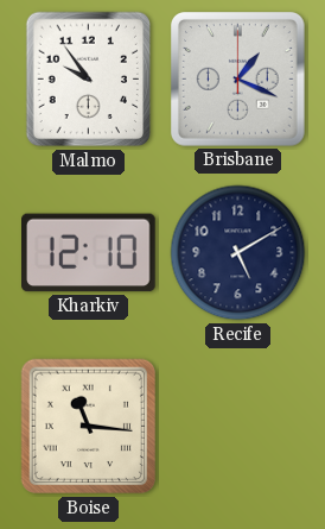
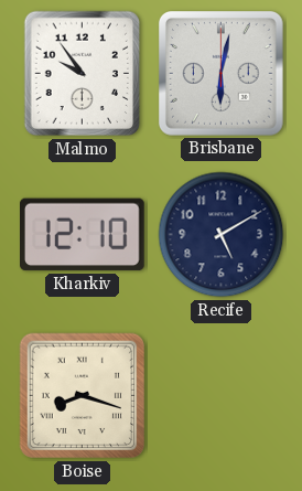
Brisbane: 1:19 -> 6:02
Boise: 11:16 -> 8:18
